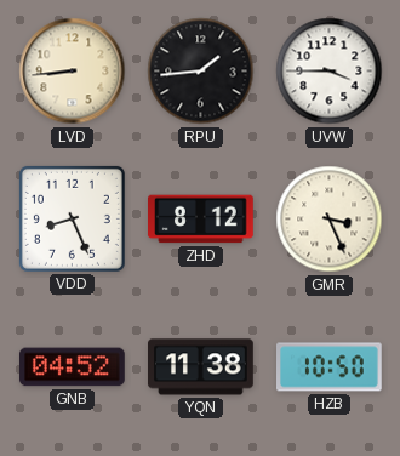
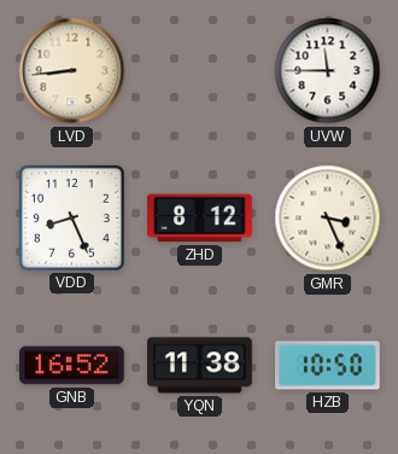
RPU: 1:44 -> none
UVW: 3:45 -> 11:45
GNB: 04:52 -> 16:52
